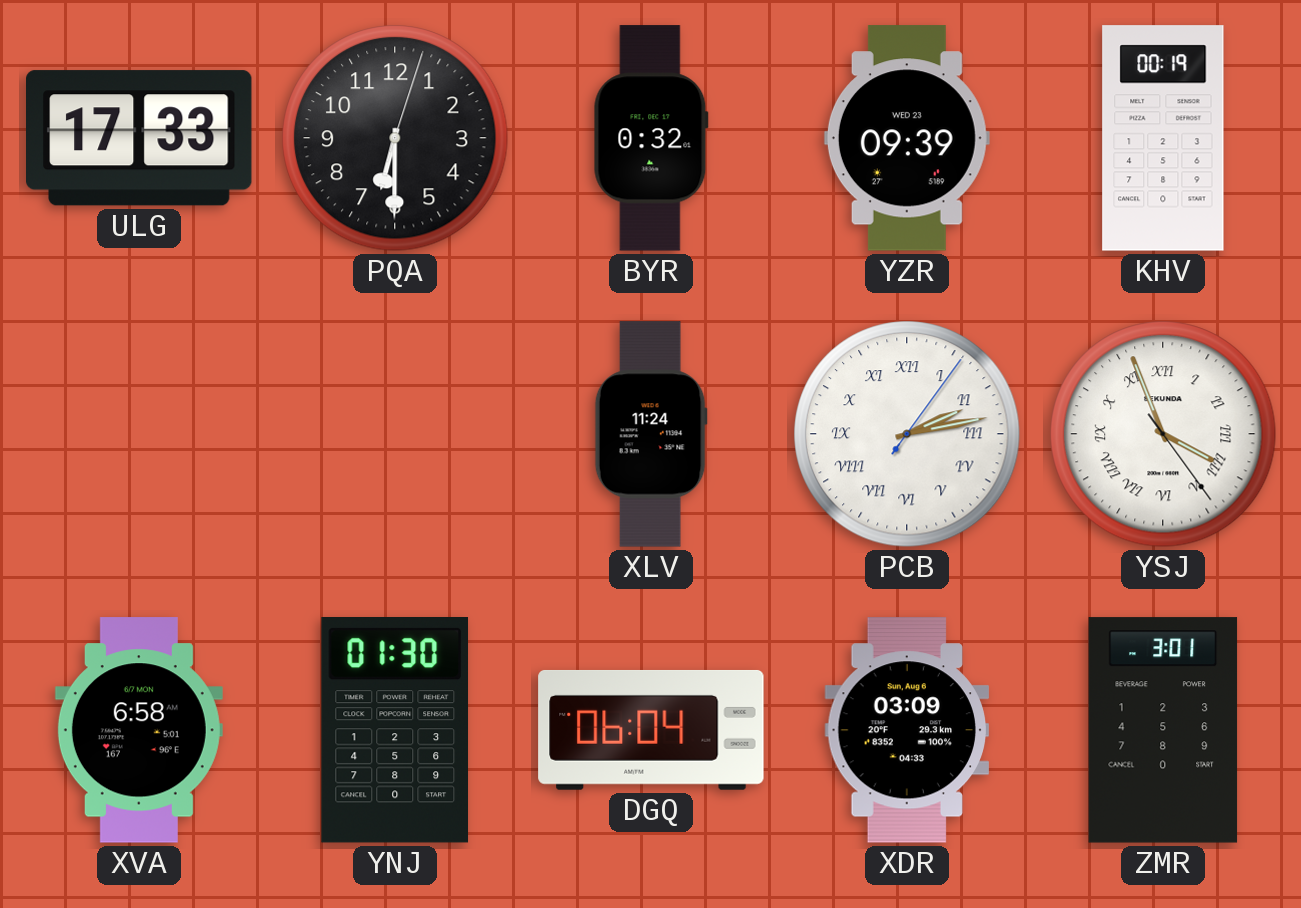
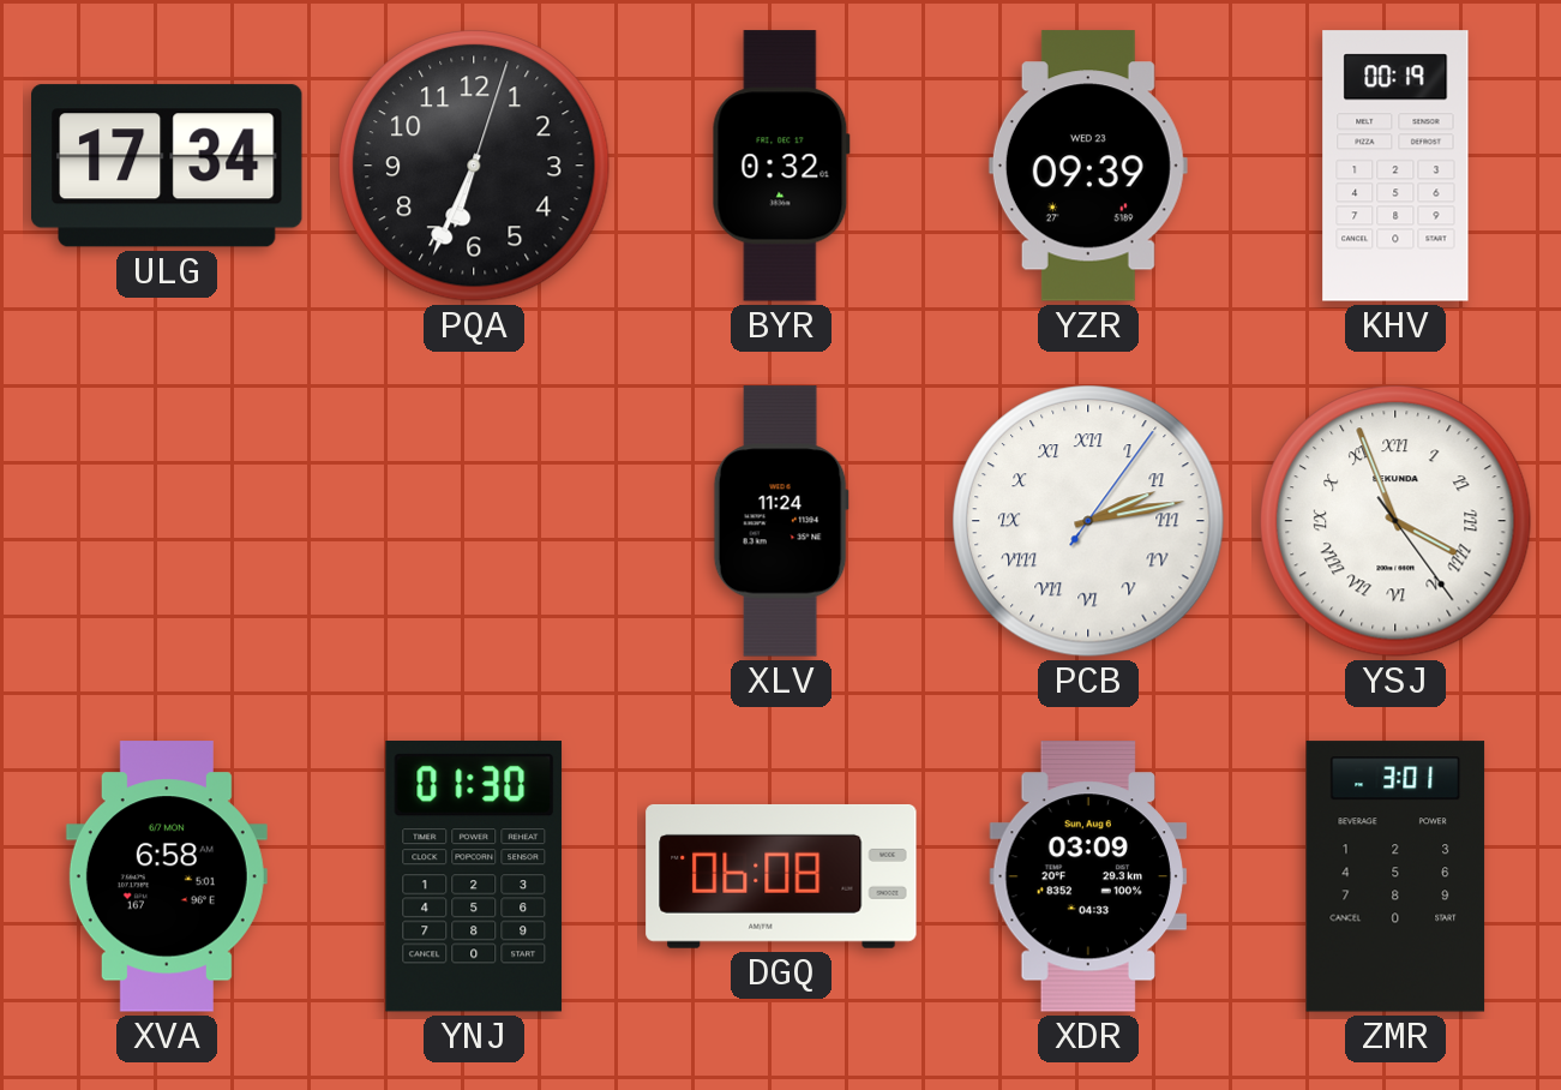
ULG: 17:33 -> 17:34
PQA: 6:30 -> 6:34
DGQ: 06:04 -> 06:08
